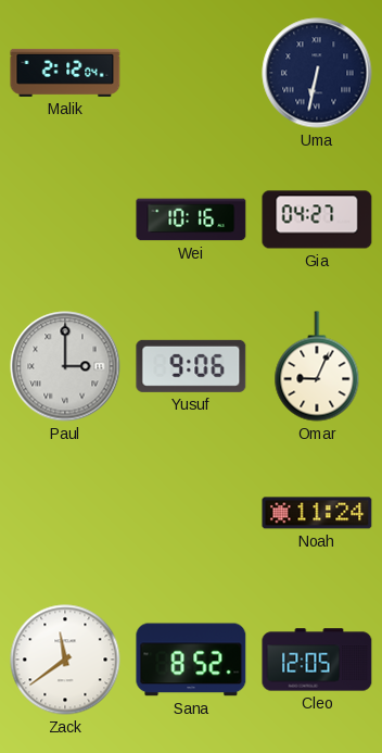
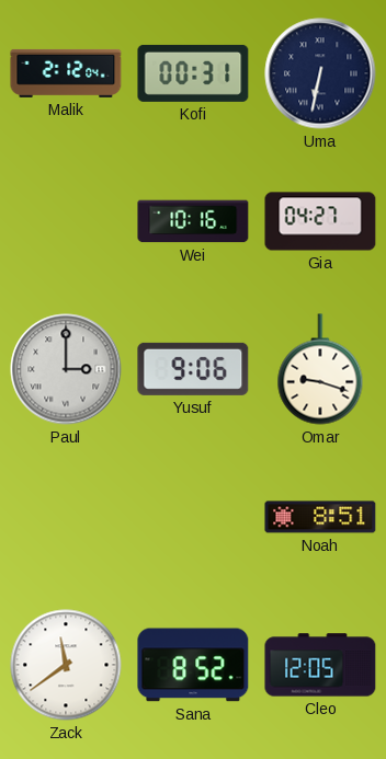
Kofi: none -> 00:31
Omar: 9:04 -> 9:18
Noah: 11:24 -> 8:51
